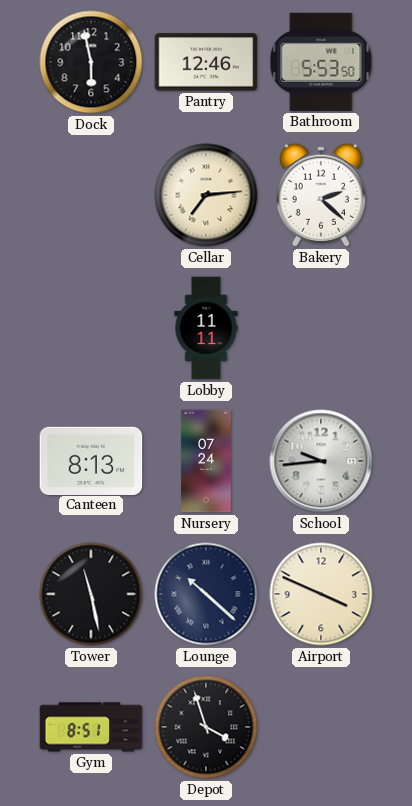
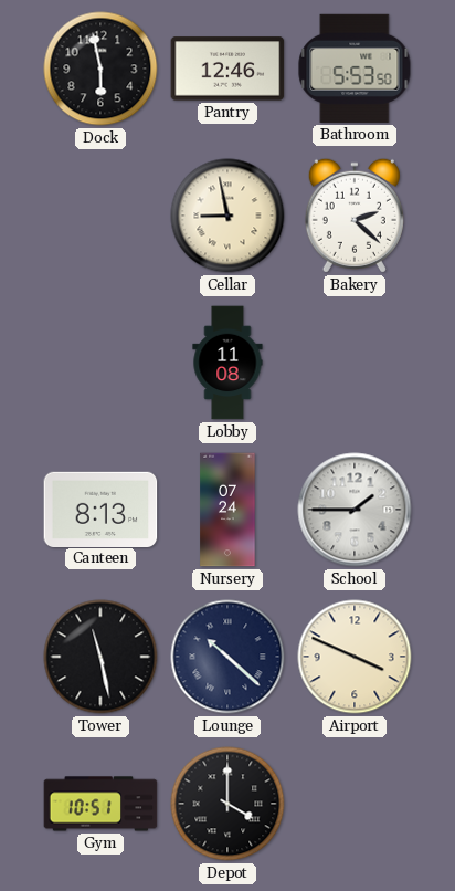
Cellar: 7:14 -> 8:58
Lobby: 11:11 -> 11:08
School: 9:44 -> 1:45
Gym: 8:51 -> 10:51
Depot: 3:57 -> 4:00
